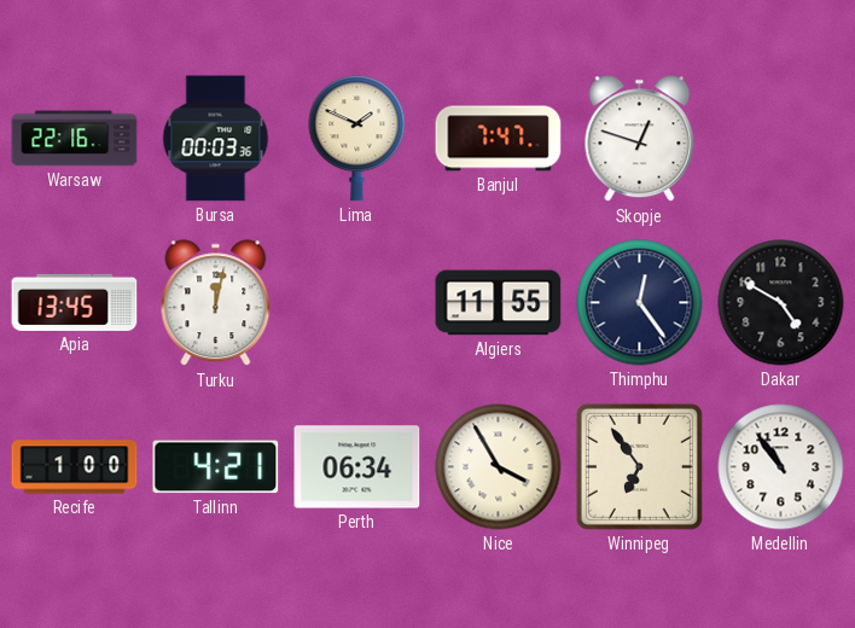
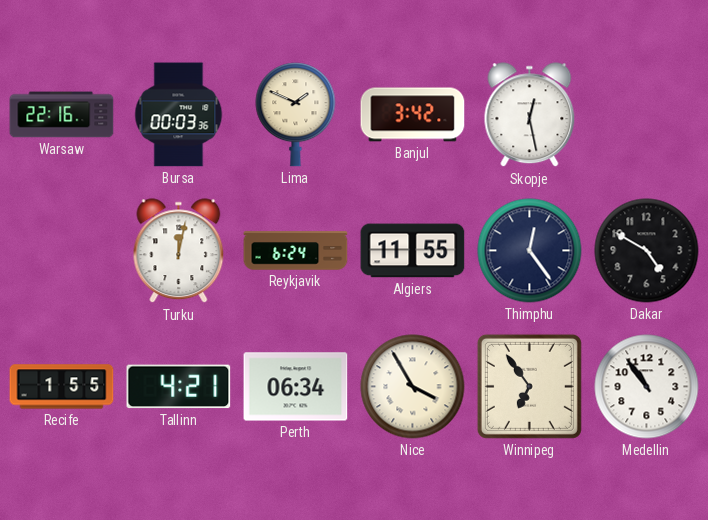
Banjul: 7:47 -> 3:42
Skopje: 12:48 -> 12:28
Apia: 13:45 -> none
Reykjavik: none -> 6:24
Recife: 1:00 -> 1:55
